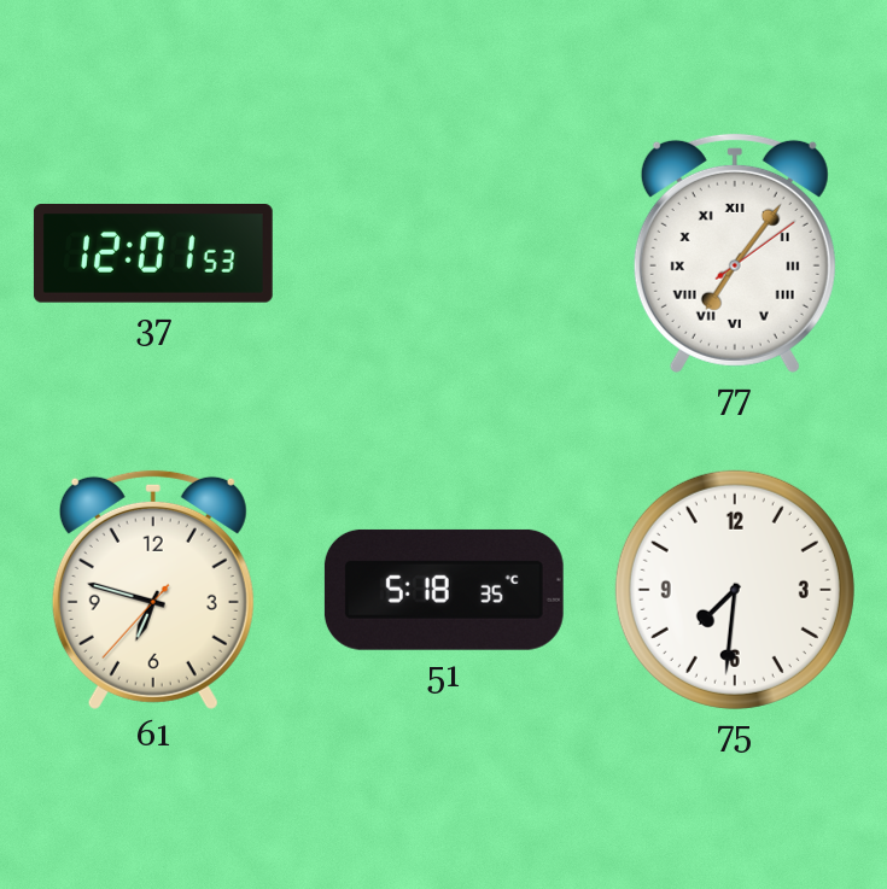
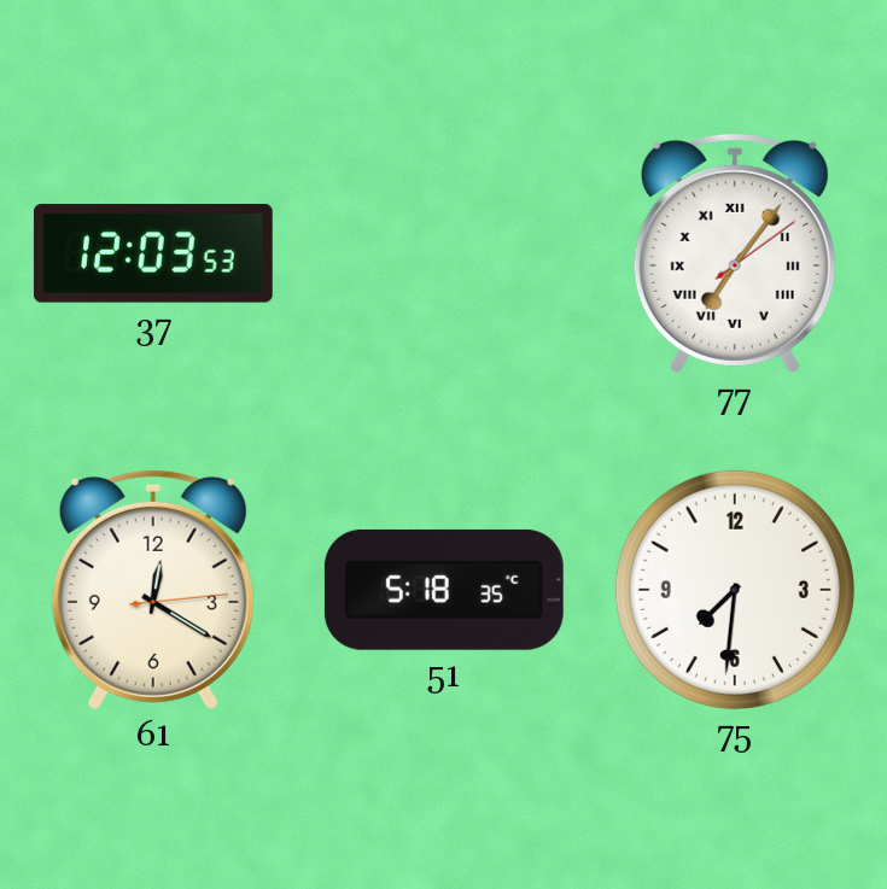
37: 12:01 -> 12:03
61: 6:47 -> 12:20
